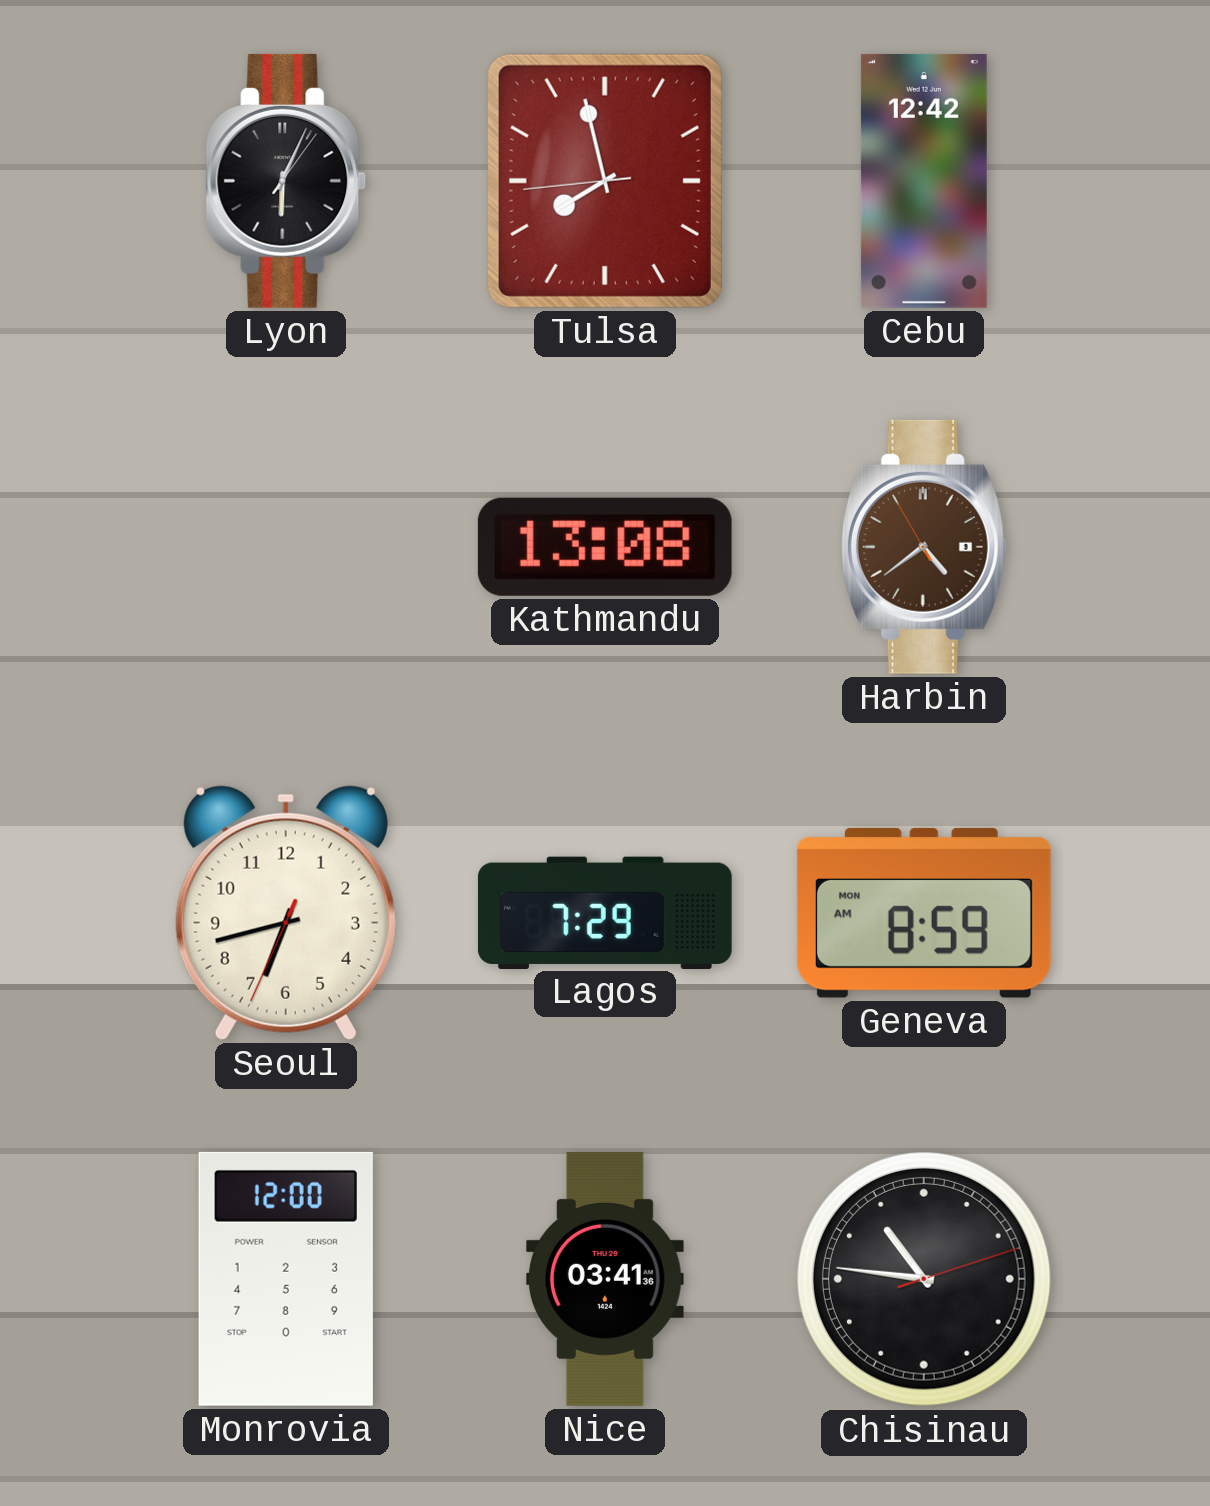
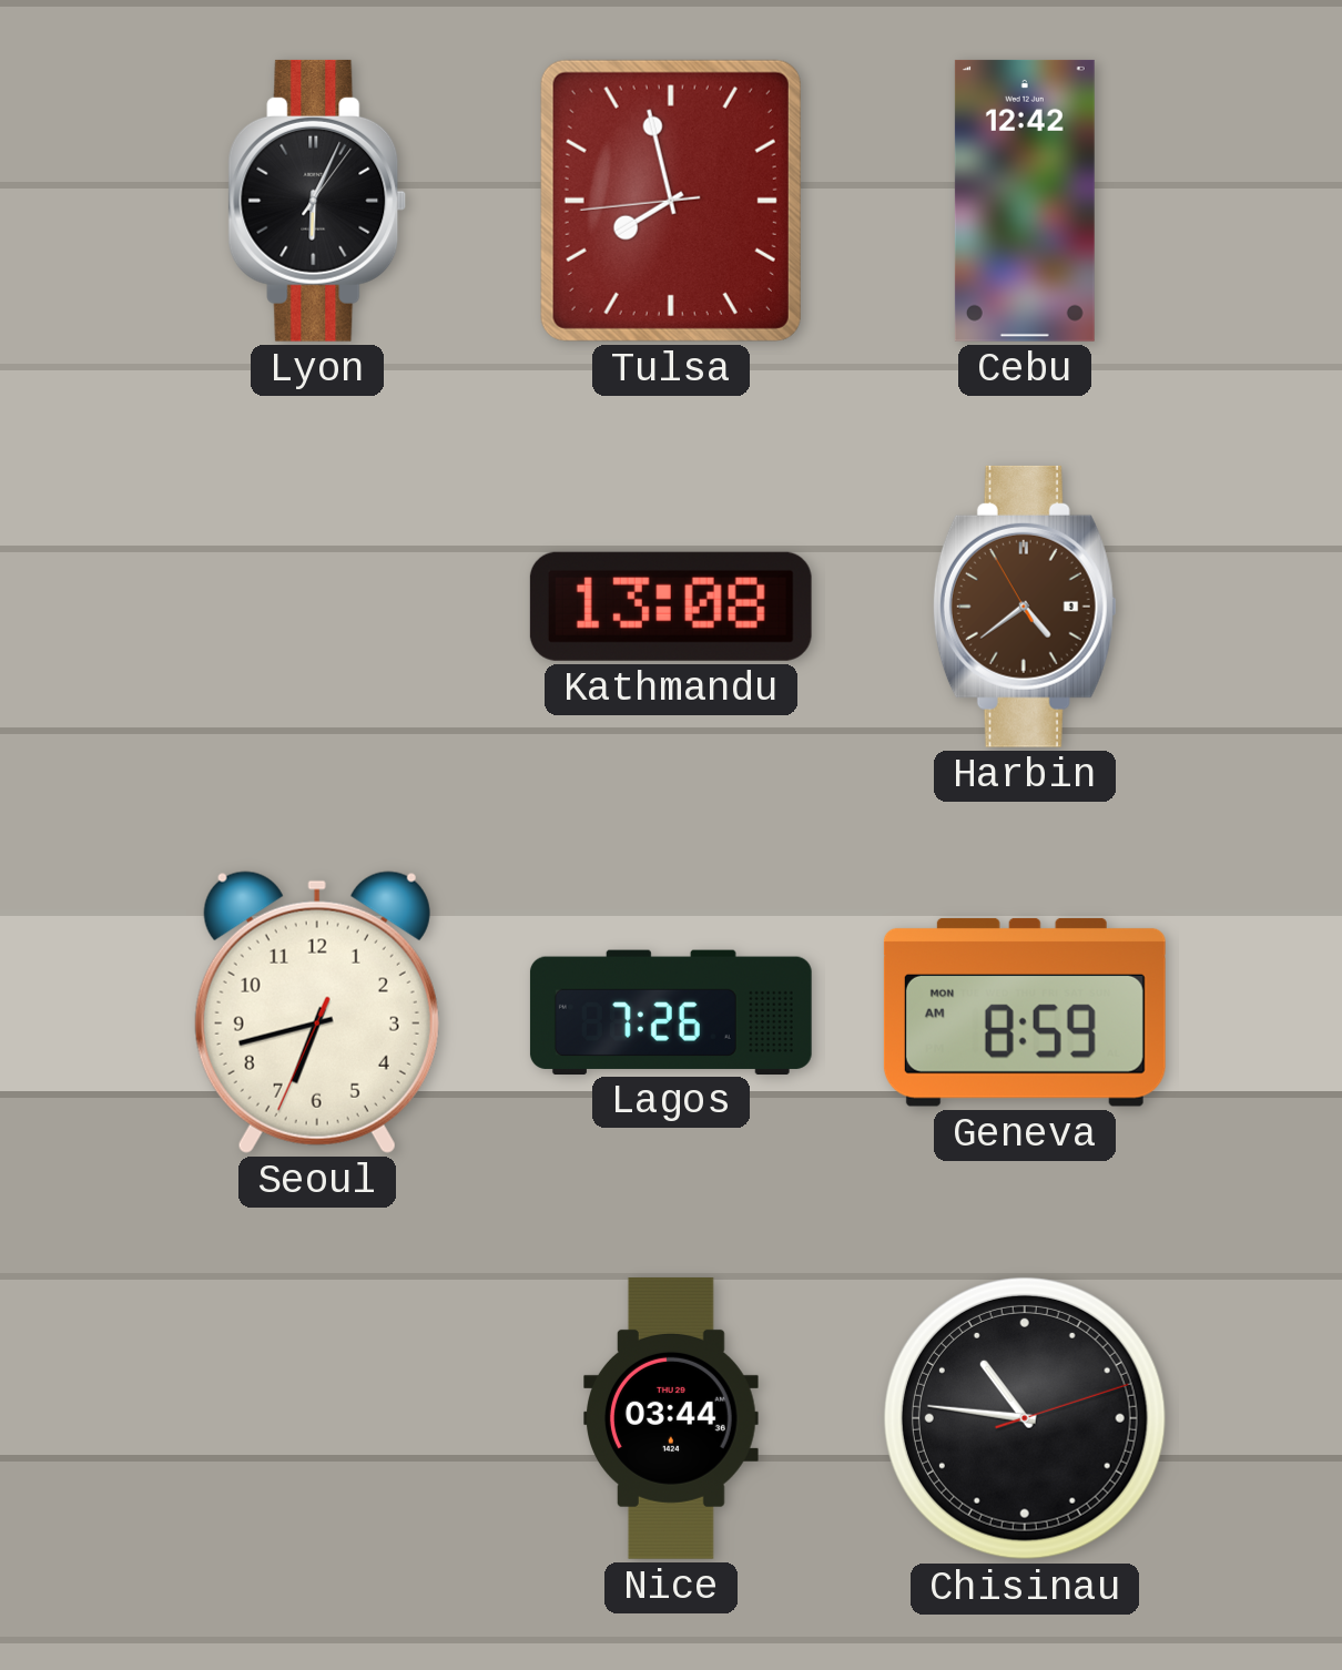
Lagos: 7:29 -> 7:26
Monrovia: 12:00 -> none
Nice: 03:41 -> 03:44
